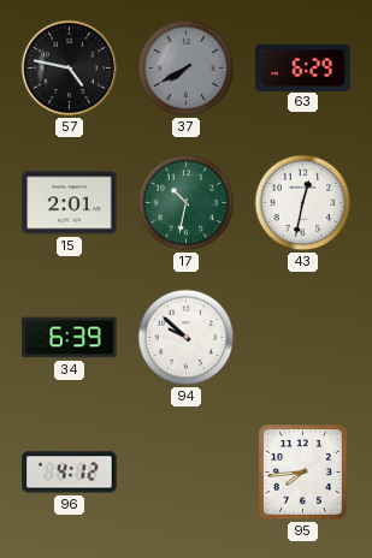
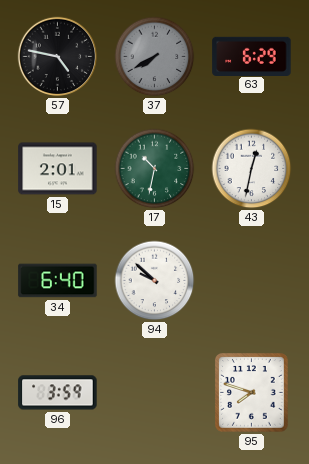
34: 6:39 -> 6:40
96: 4:12 -> 3:59
95: 7:44 -> 7:48
